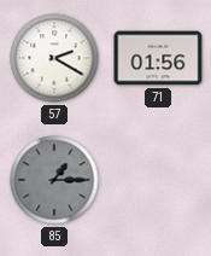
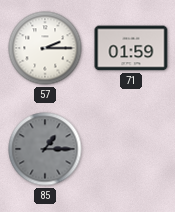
57: 2:20 -> 2:15
71: 01:56 -> 01:59
